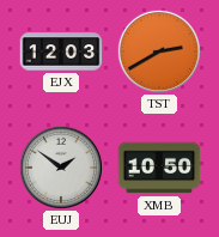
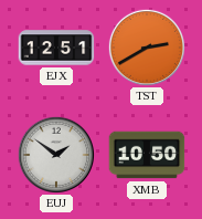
EJX: 12:03 -> 12:51
